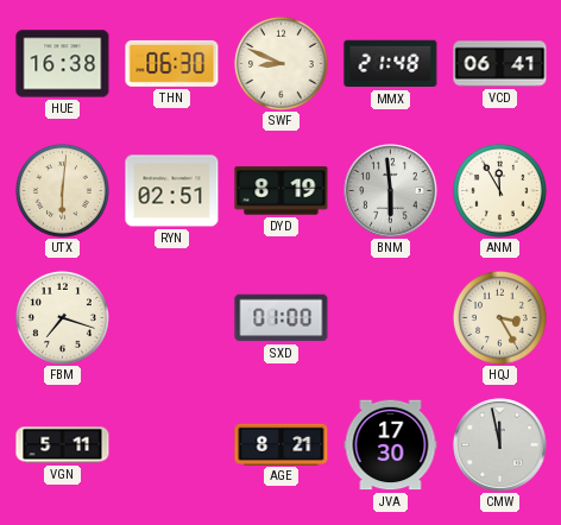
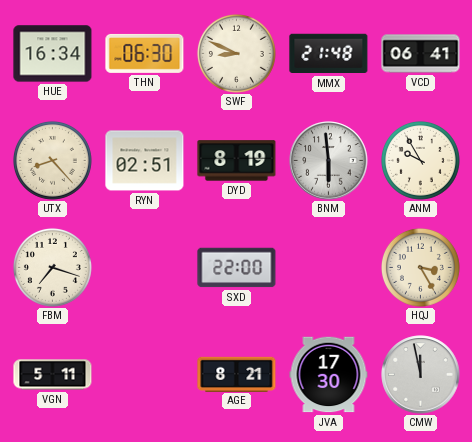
HUE: 16:38 -> 16:34
UTX: 6:01 -> 8:23
ANM: 11:55 -> 9:55
SXD: 01:00 -> 22:00
